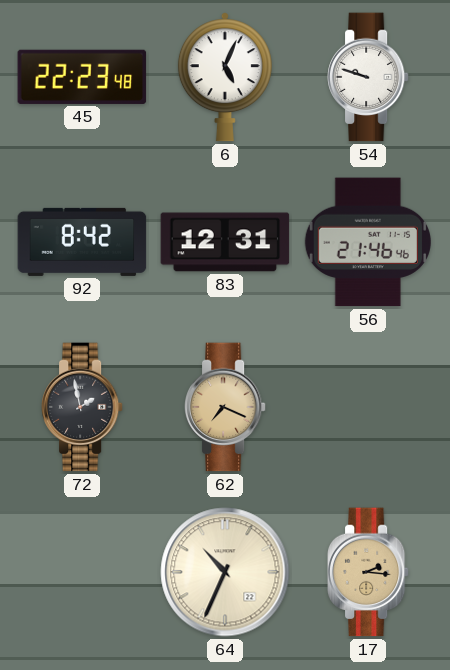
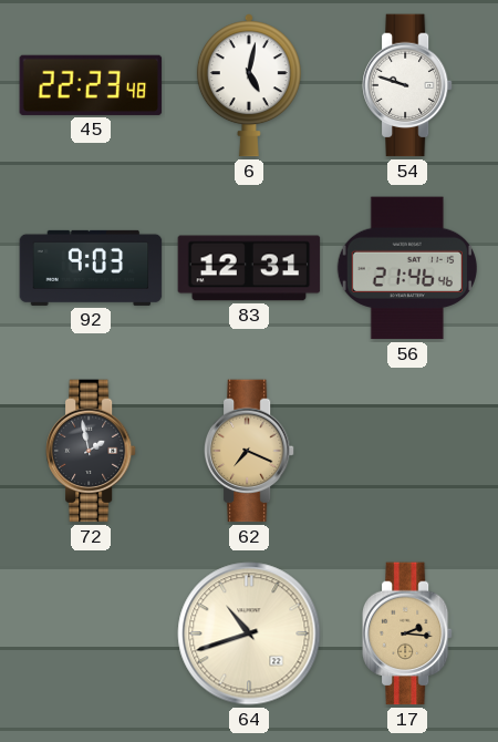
6: 5:04 -> 5:02
92: 8:42 -> 9:03
64: 10:34 -> 10:42
